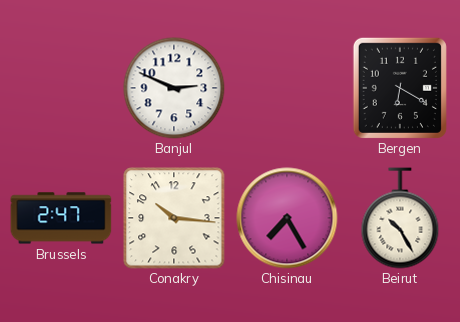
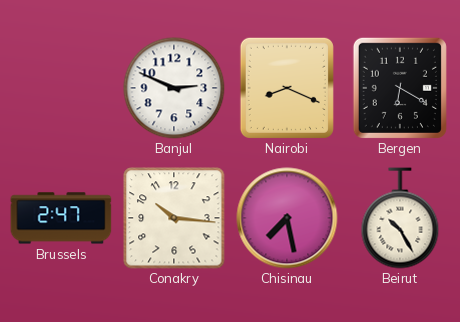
Nairobi: none -> 8:19
Chisinau: 7:25 -> 7:28
